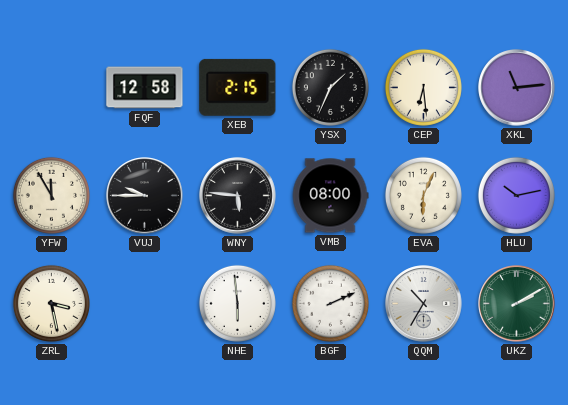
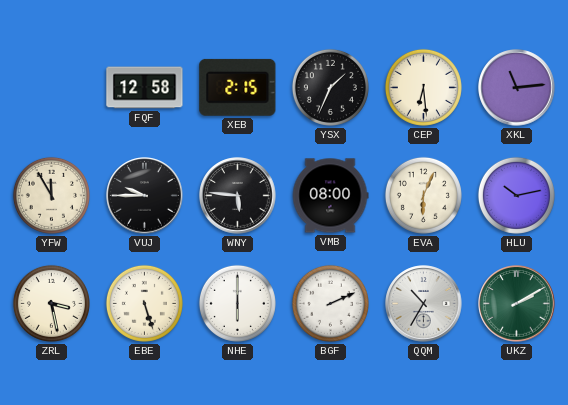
EBE: none -> 5:27
NHE: 5:59 -> 6:00
